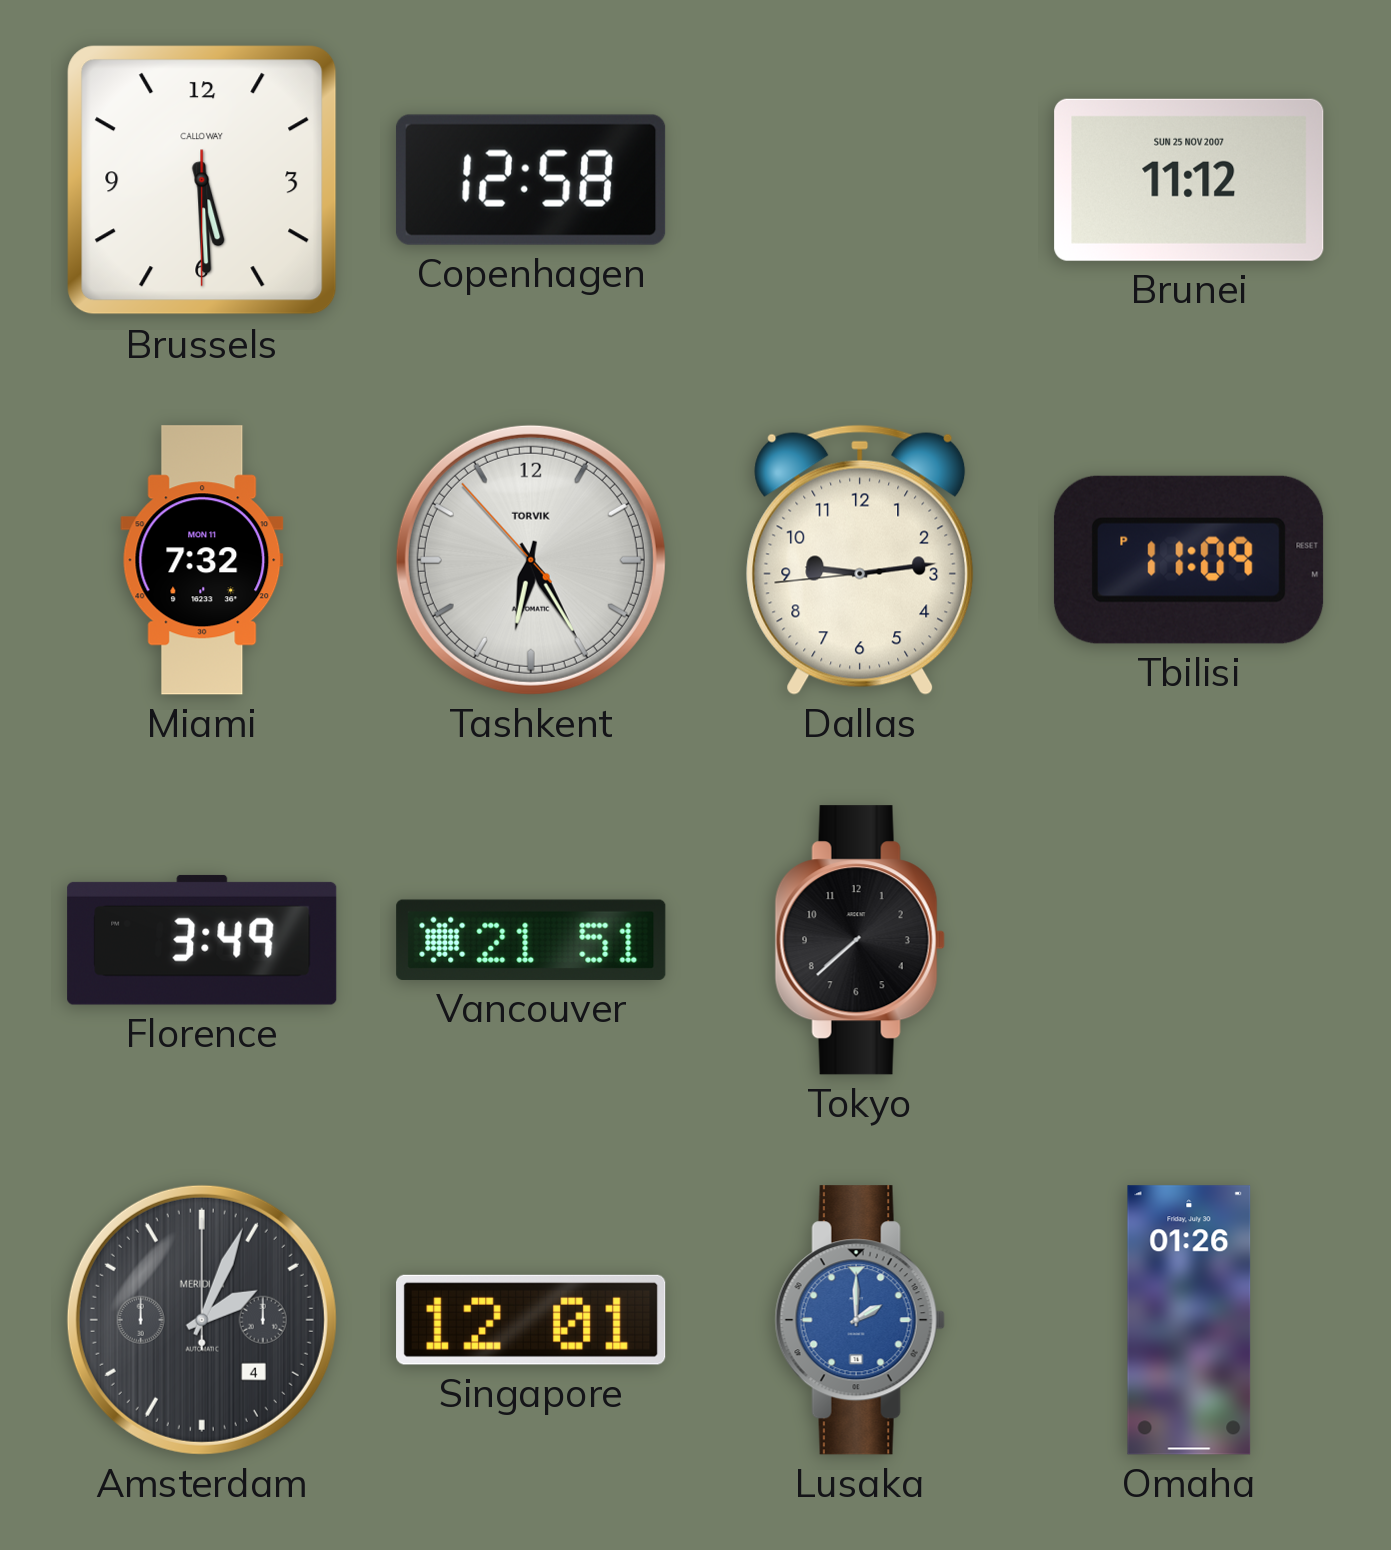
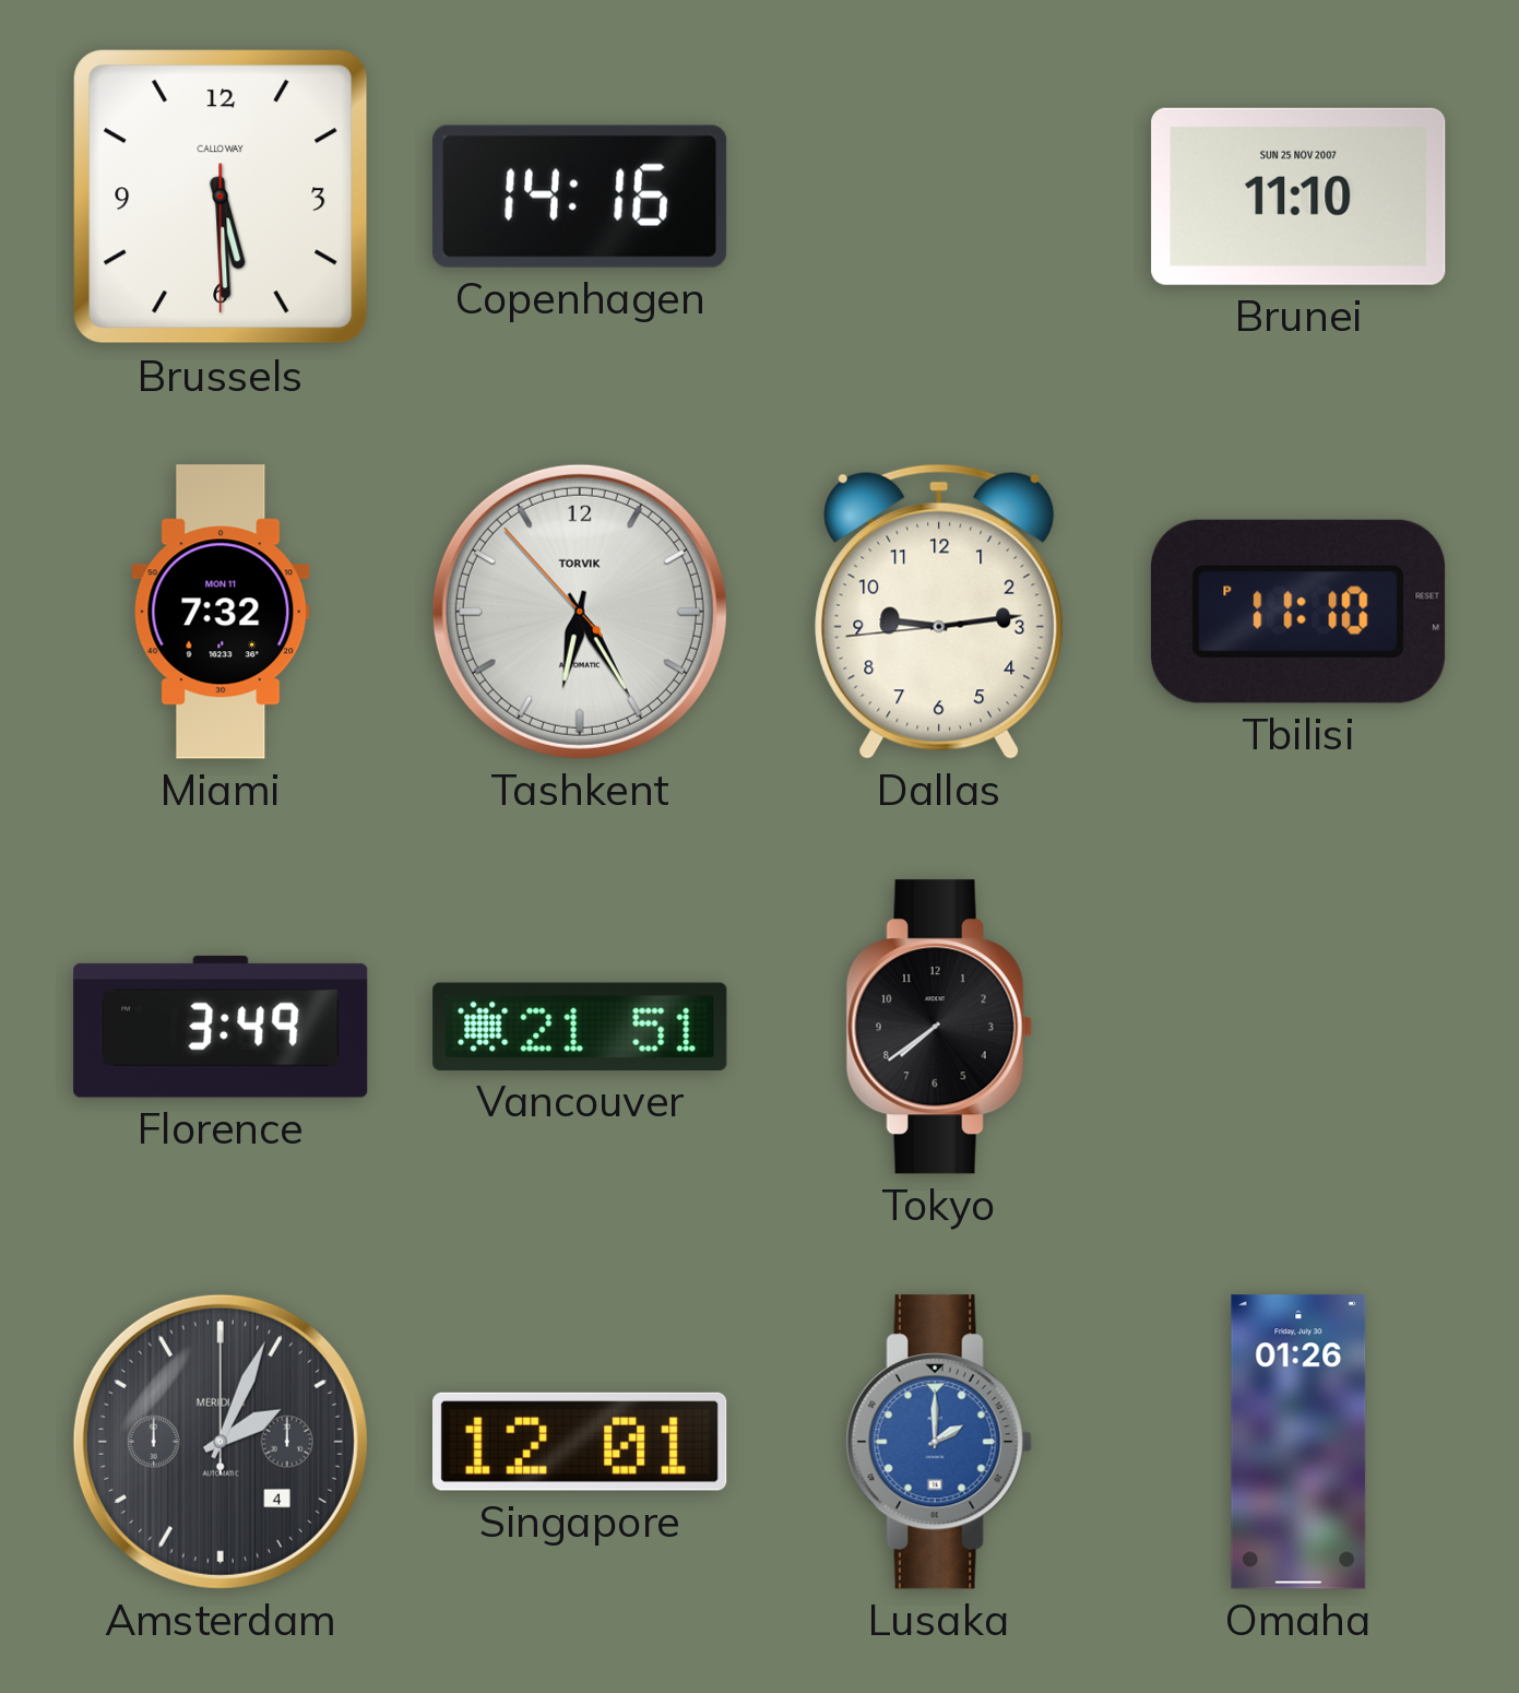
Copenhagen: 12:58 -> 14:16
Brunei: 11:12 -> 11:10
Tbilisi: 11:09 -> 11:10
Tokyo: 7:38 -> 7:39
